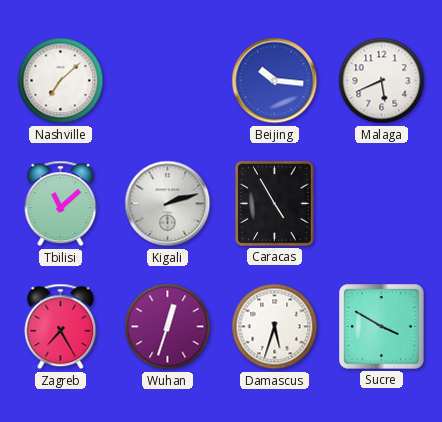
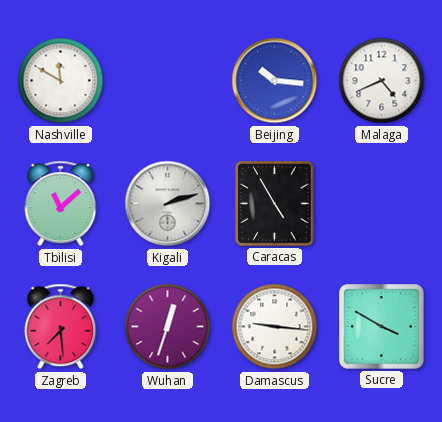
Nashville: 7:08 -> 11:50
Malaga: 5:41 -> 4:41
Zagreb: 7:25 -> 7:29
Damascus: 5:33 -> 9:16
